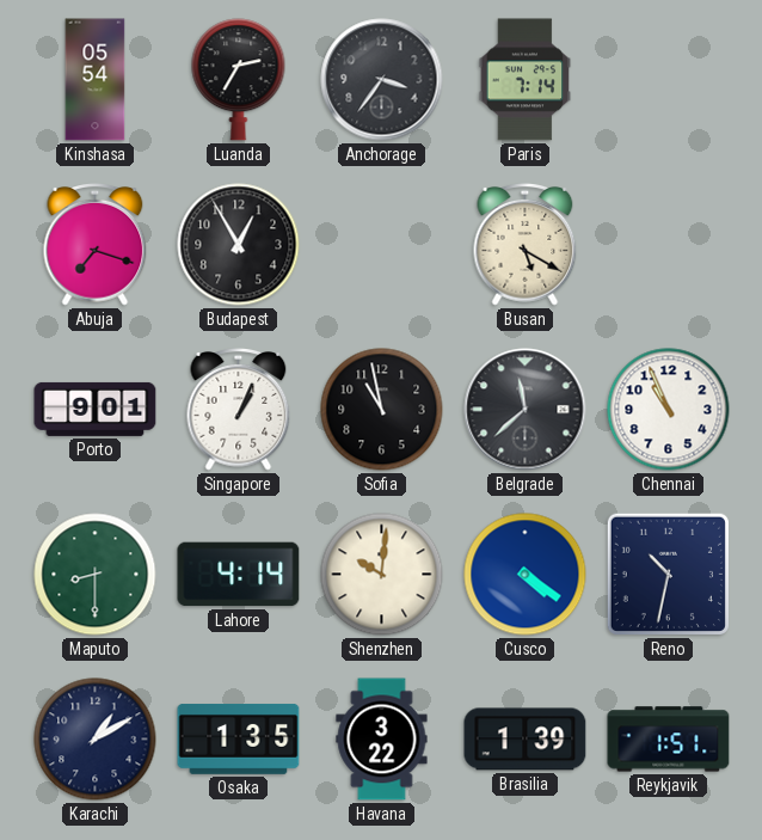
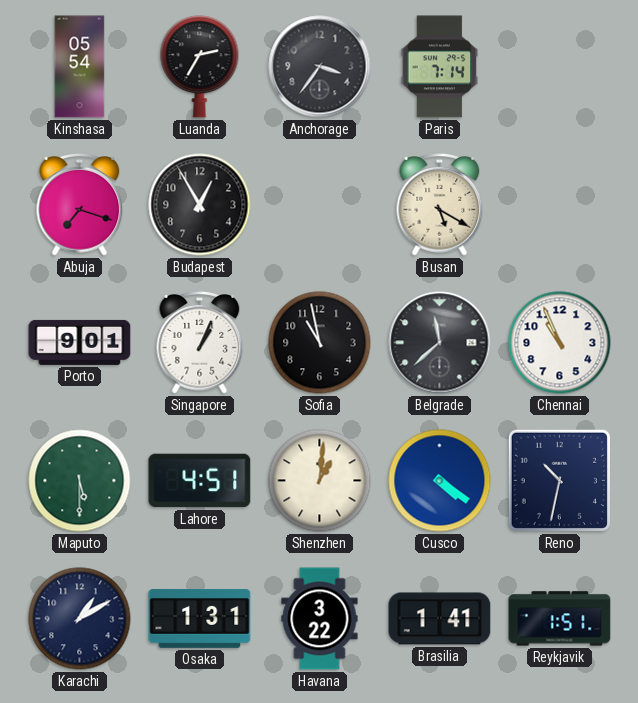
Maputo: 8:30 -> 5:30
Lahore: 4:14 -> 4:51
Shenzhen: 10:01 -> 1:01
Osaka: 1:35 -> 1:31
Brasilia: 1:39 -> 1:41
